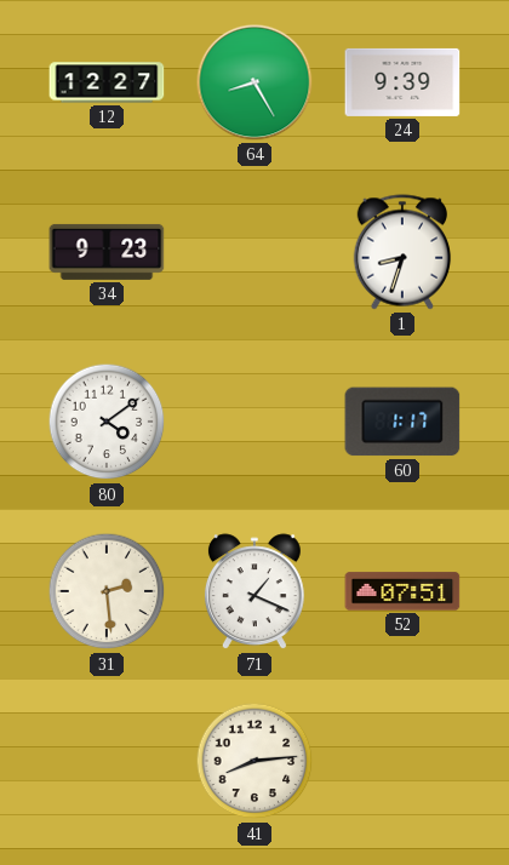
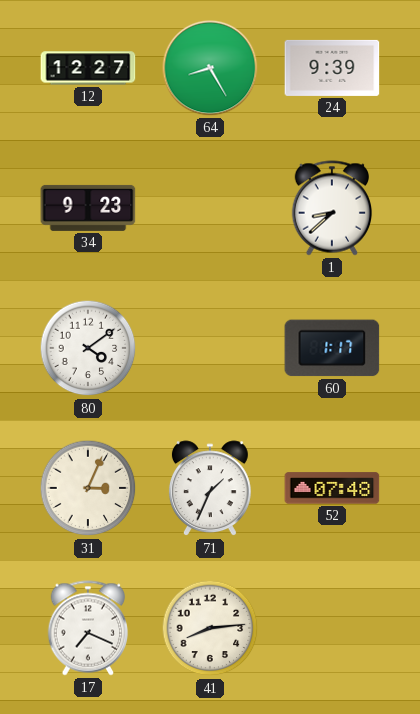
1: 8:33 -> 8:38
31: 2:29 -> 3:04
71: 1:19 -> 1:34
52: 07:51 -> 07:48
17: none -> 7:19
